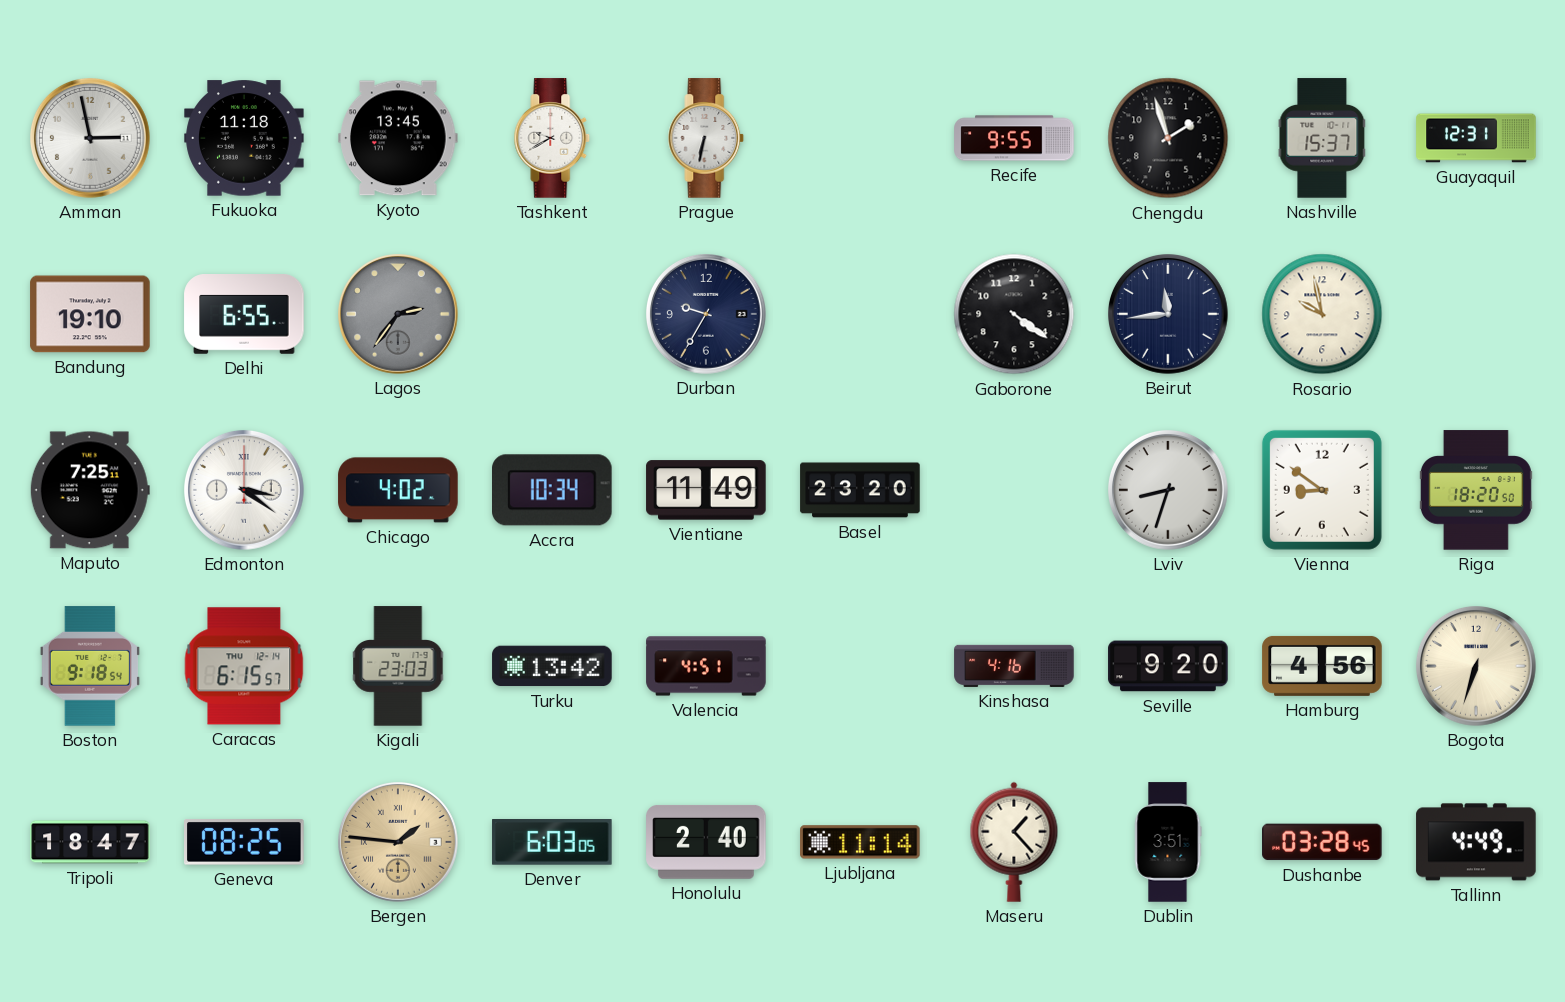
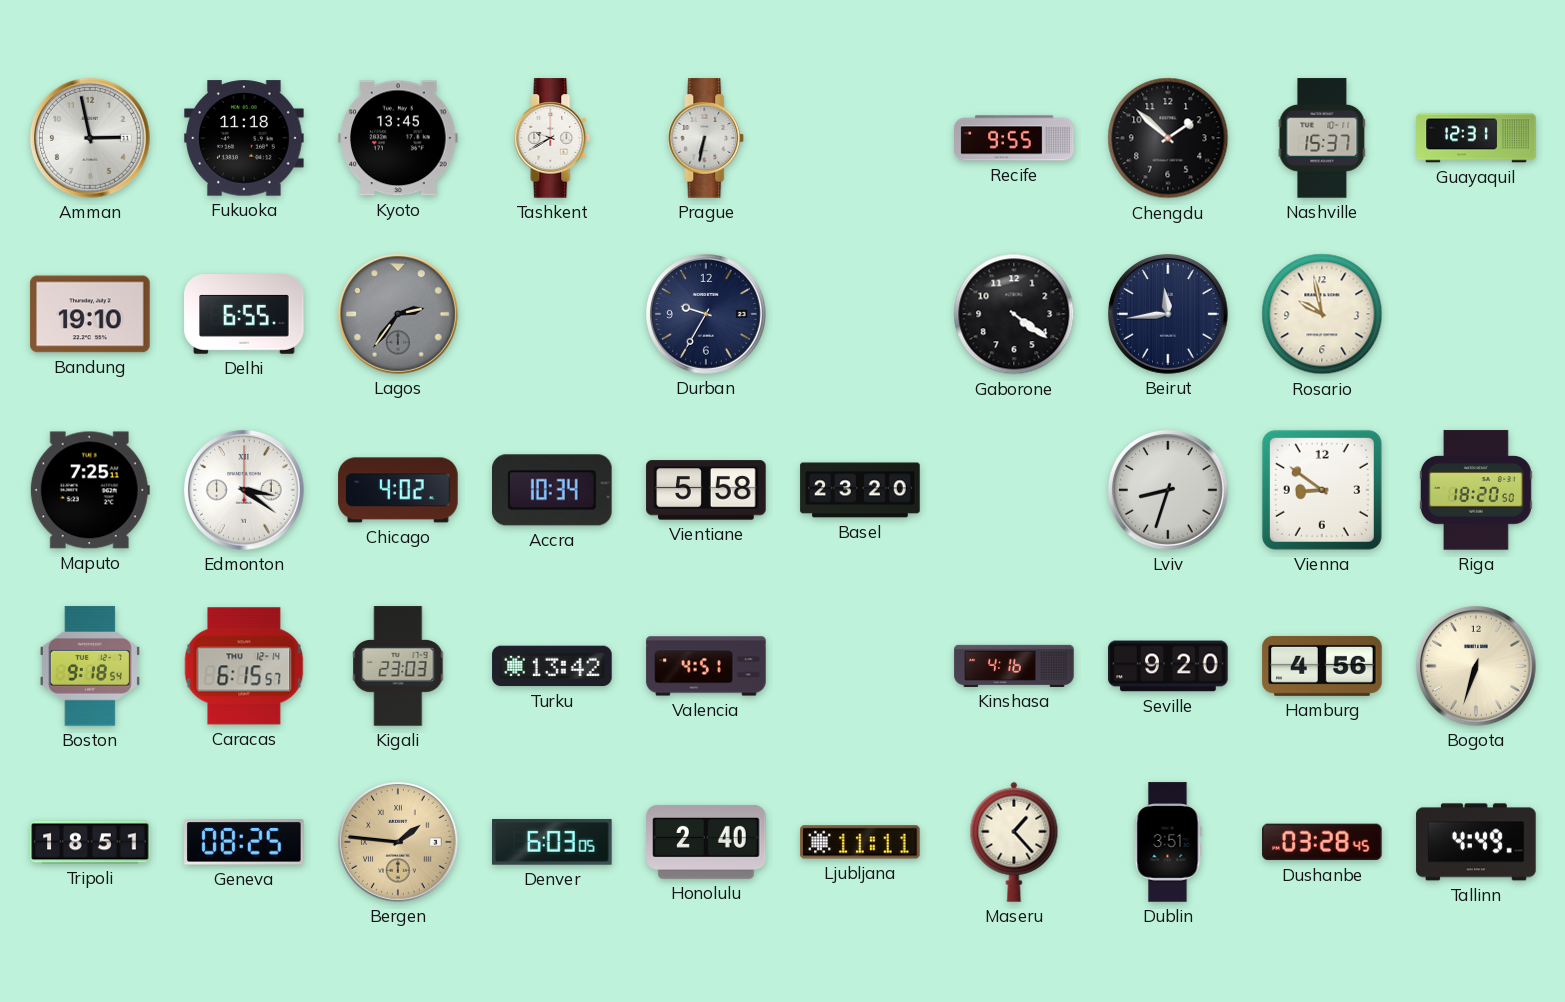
Chengdu: 1:57 -> 1:52
Vientiane: 11:49 -> 5:58
Tripoli: 18:47 -> 18:51
Ljubljana: 11:14 -> 11:11
